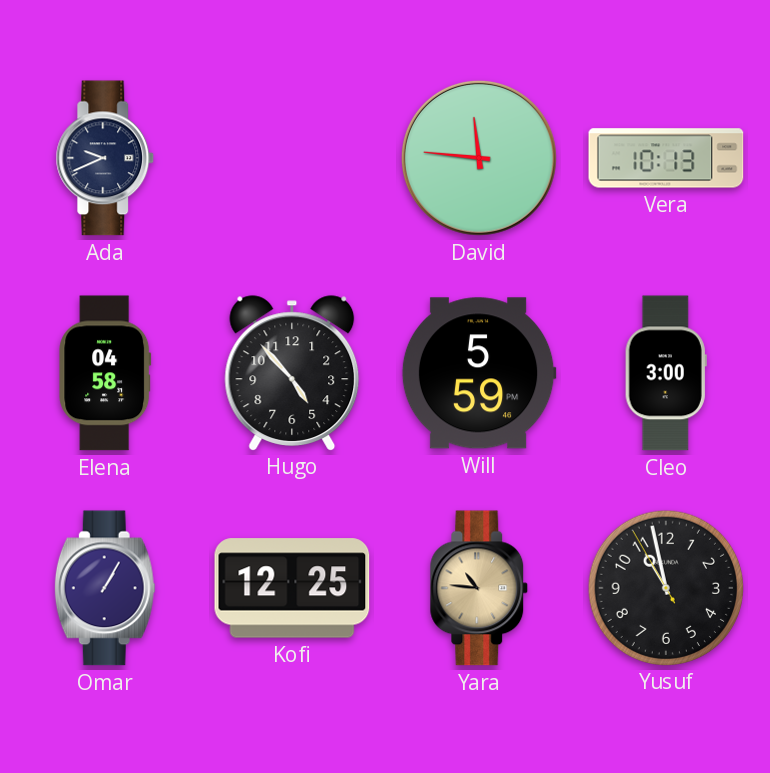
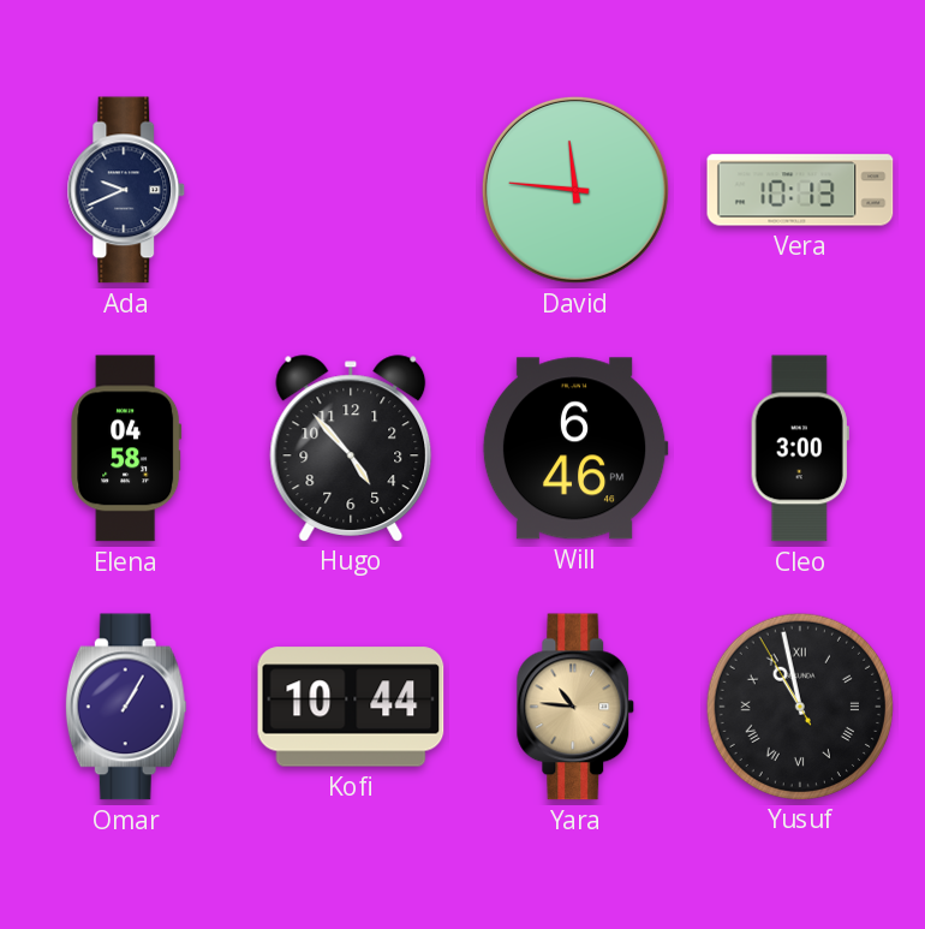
Will: 5:59 -> 6:46
Kofi: 12:25 -> 10:44
Yusuf numerals: Arabic -> Roman
